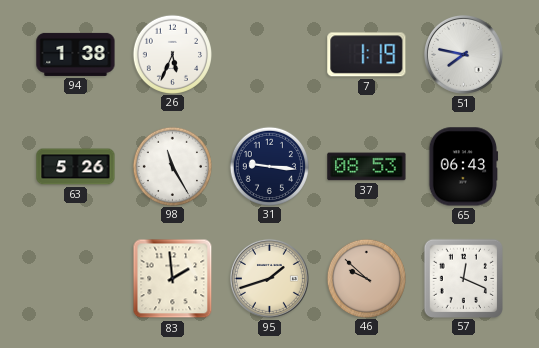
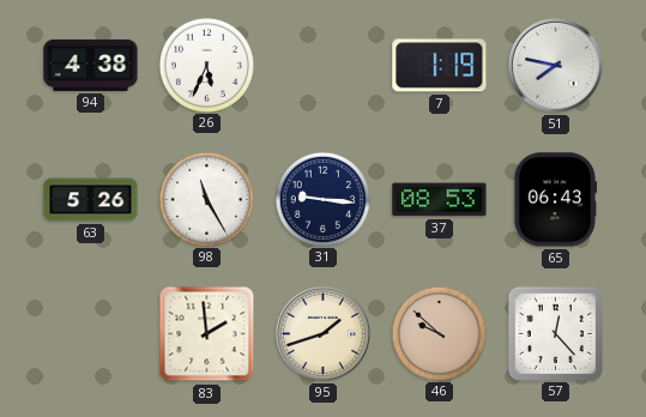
94: 1:38 -> 4:38
57: 12:19 -> 12:23
